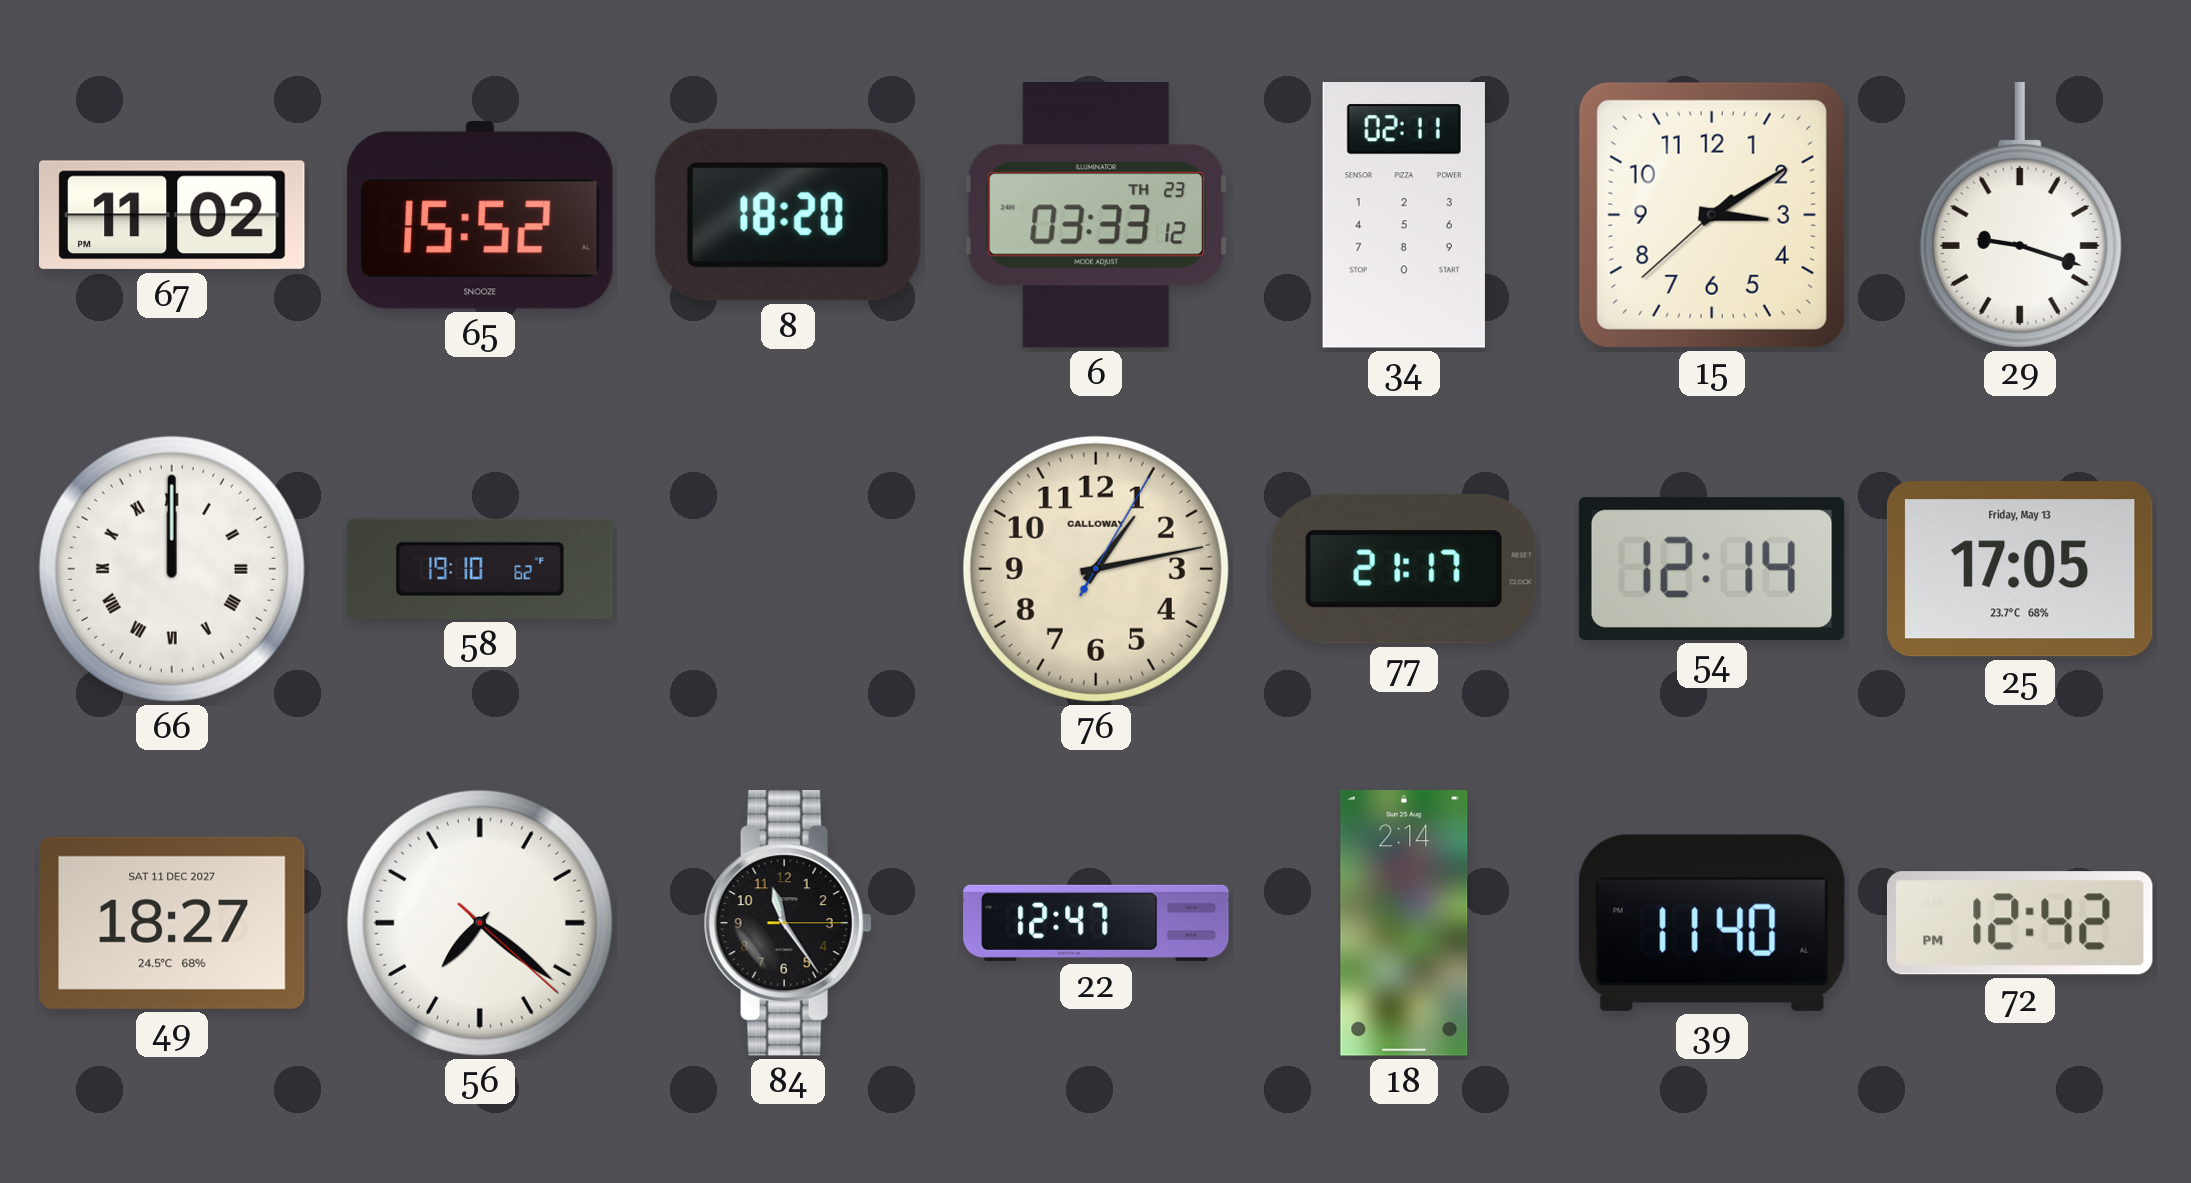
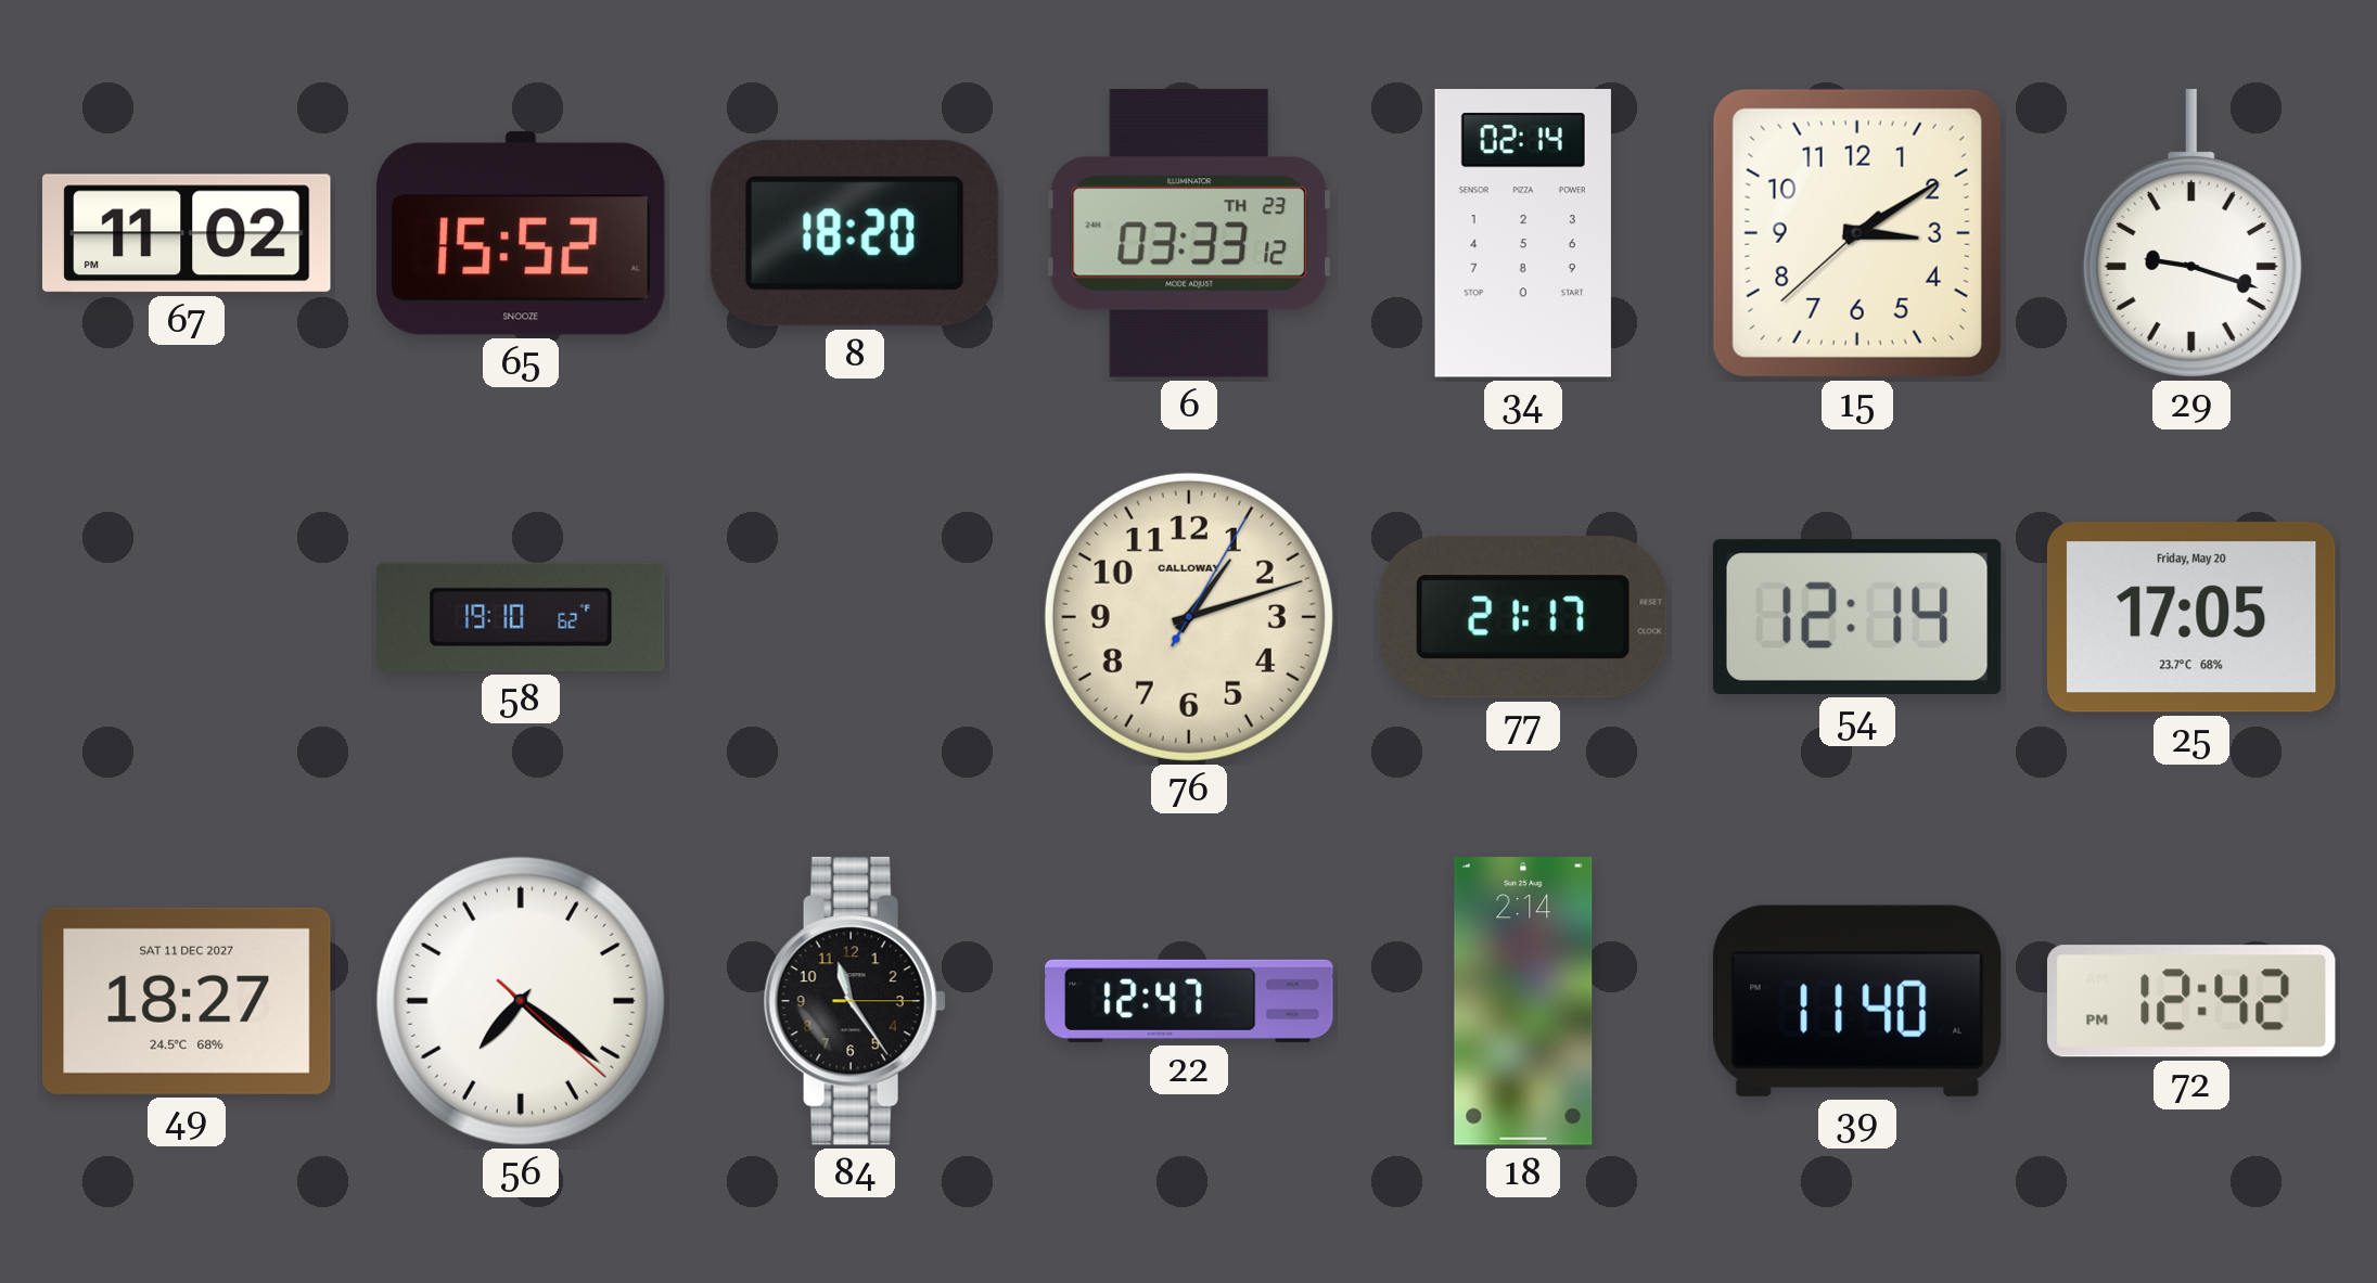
34: 02:11 -> 02:14
66: 12:00 -> none
76: 1:13 -> 1:12
25 date: Friday, May 13 -> Friday, May 20
